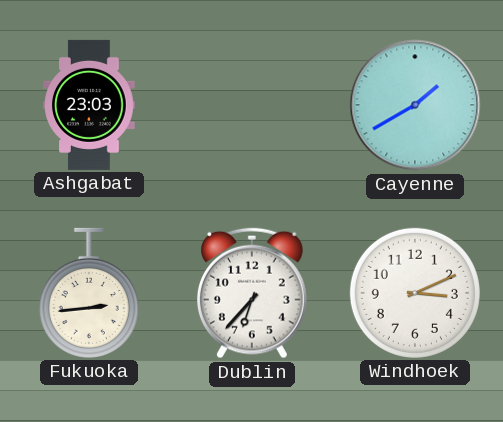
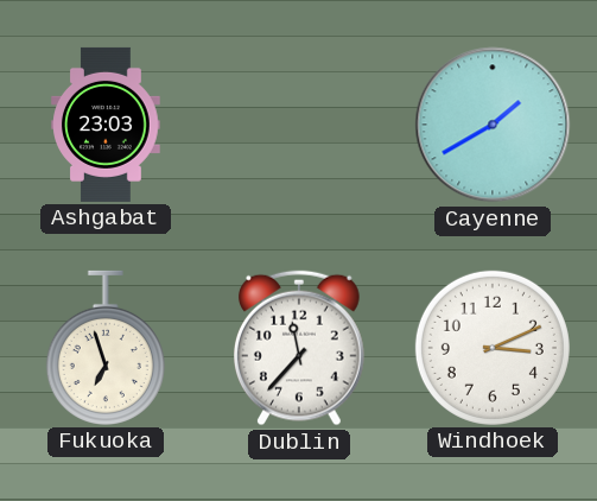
Fukuoka: 2:44 -> 6:57
Dublin: 6:37 -> 11:37
